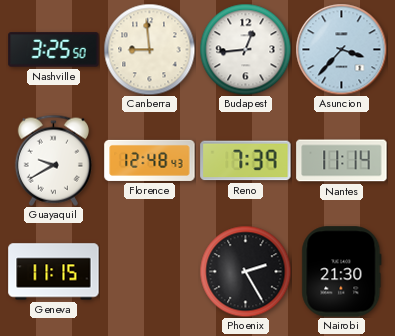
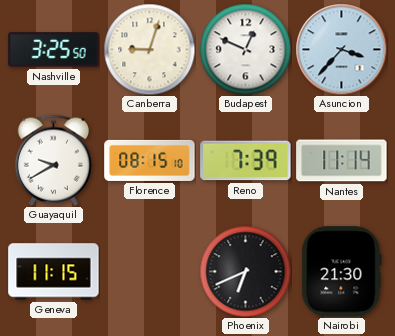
Canberra: 8:59 -> 9:03
Budapest: 12:44 -> 12:49
Florence: 12:48 -> 08:15
Phoenix: 2:25 -> 6:41
